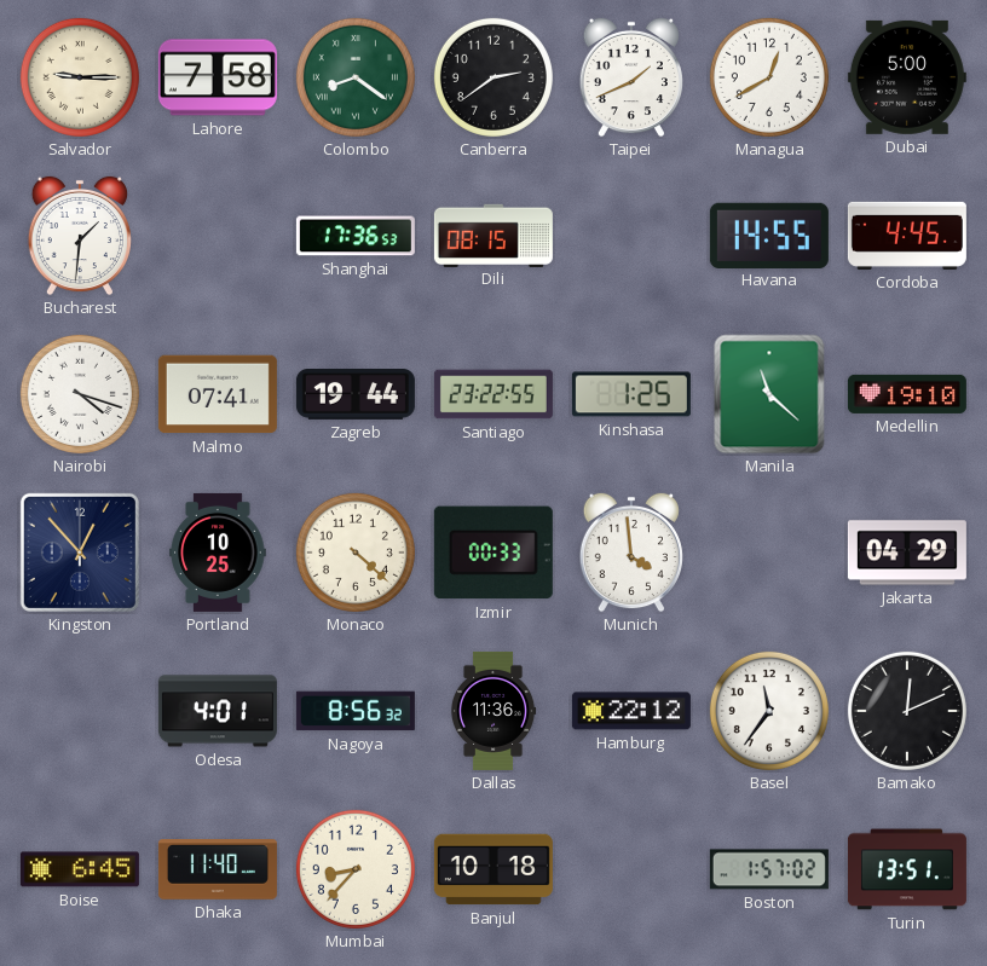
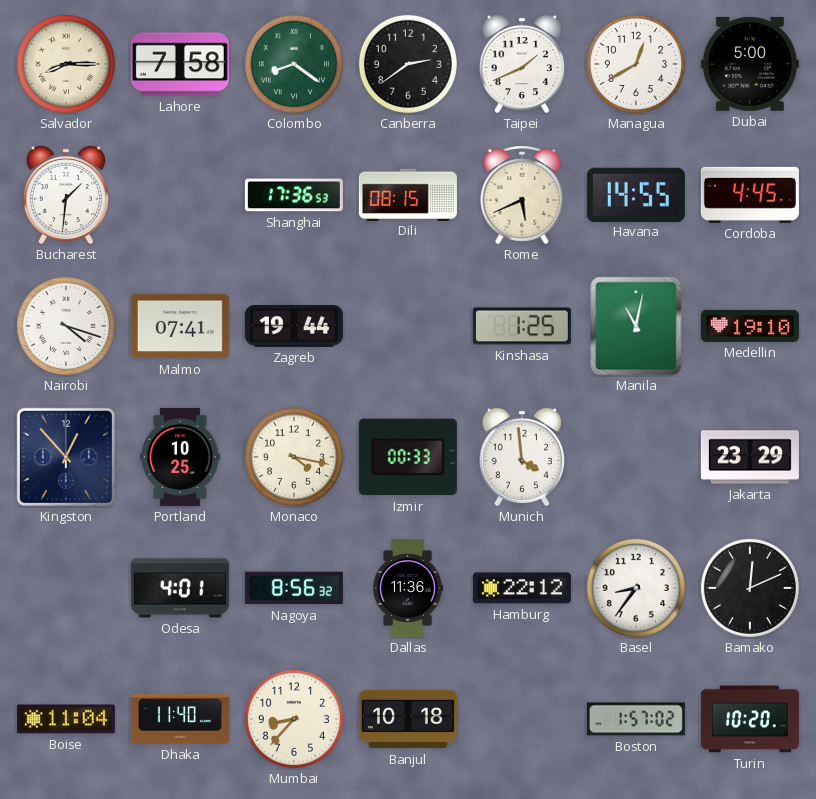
Salvador: 9:15 -> 8:15
Rome: none -> 5:41
Santiago: 23:22 -> none
Manila: 11:22 -> 11:02
Monaco: 4:22 -> 4:17
Jakarta: 04:29 -> 23:29
Basel: 11:36 -> 8:36
Boise: 6:45 -> 11:04
Turin: 13:51 -> 10:20
